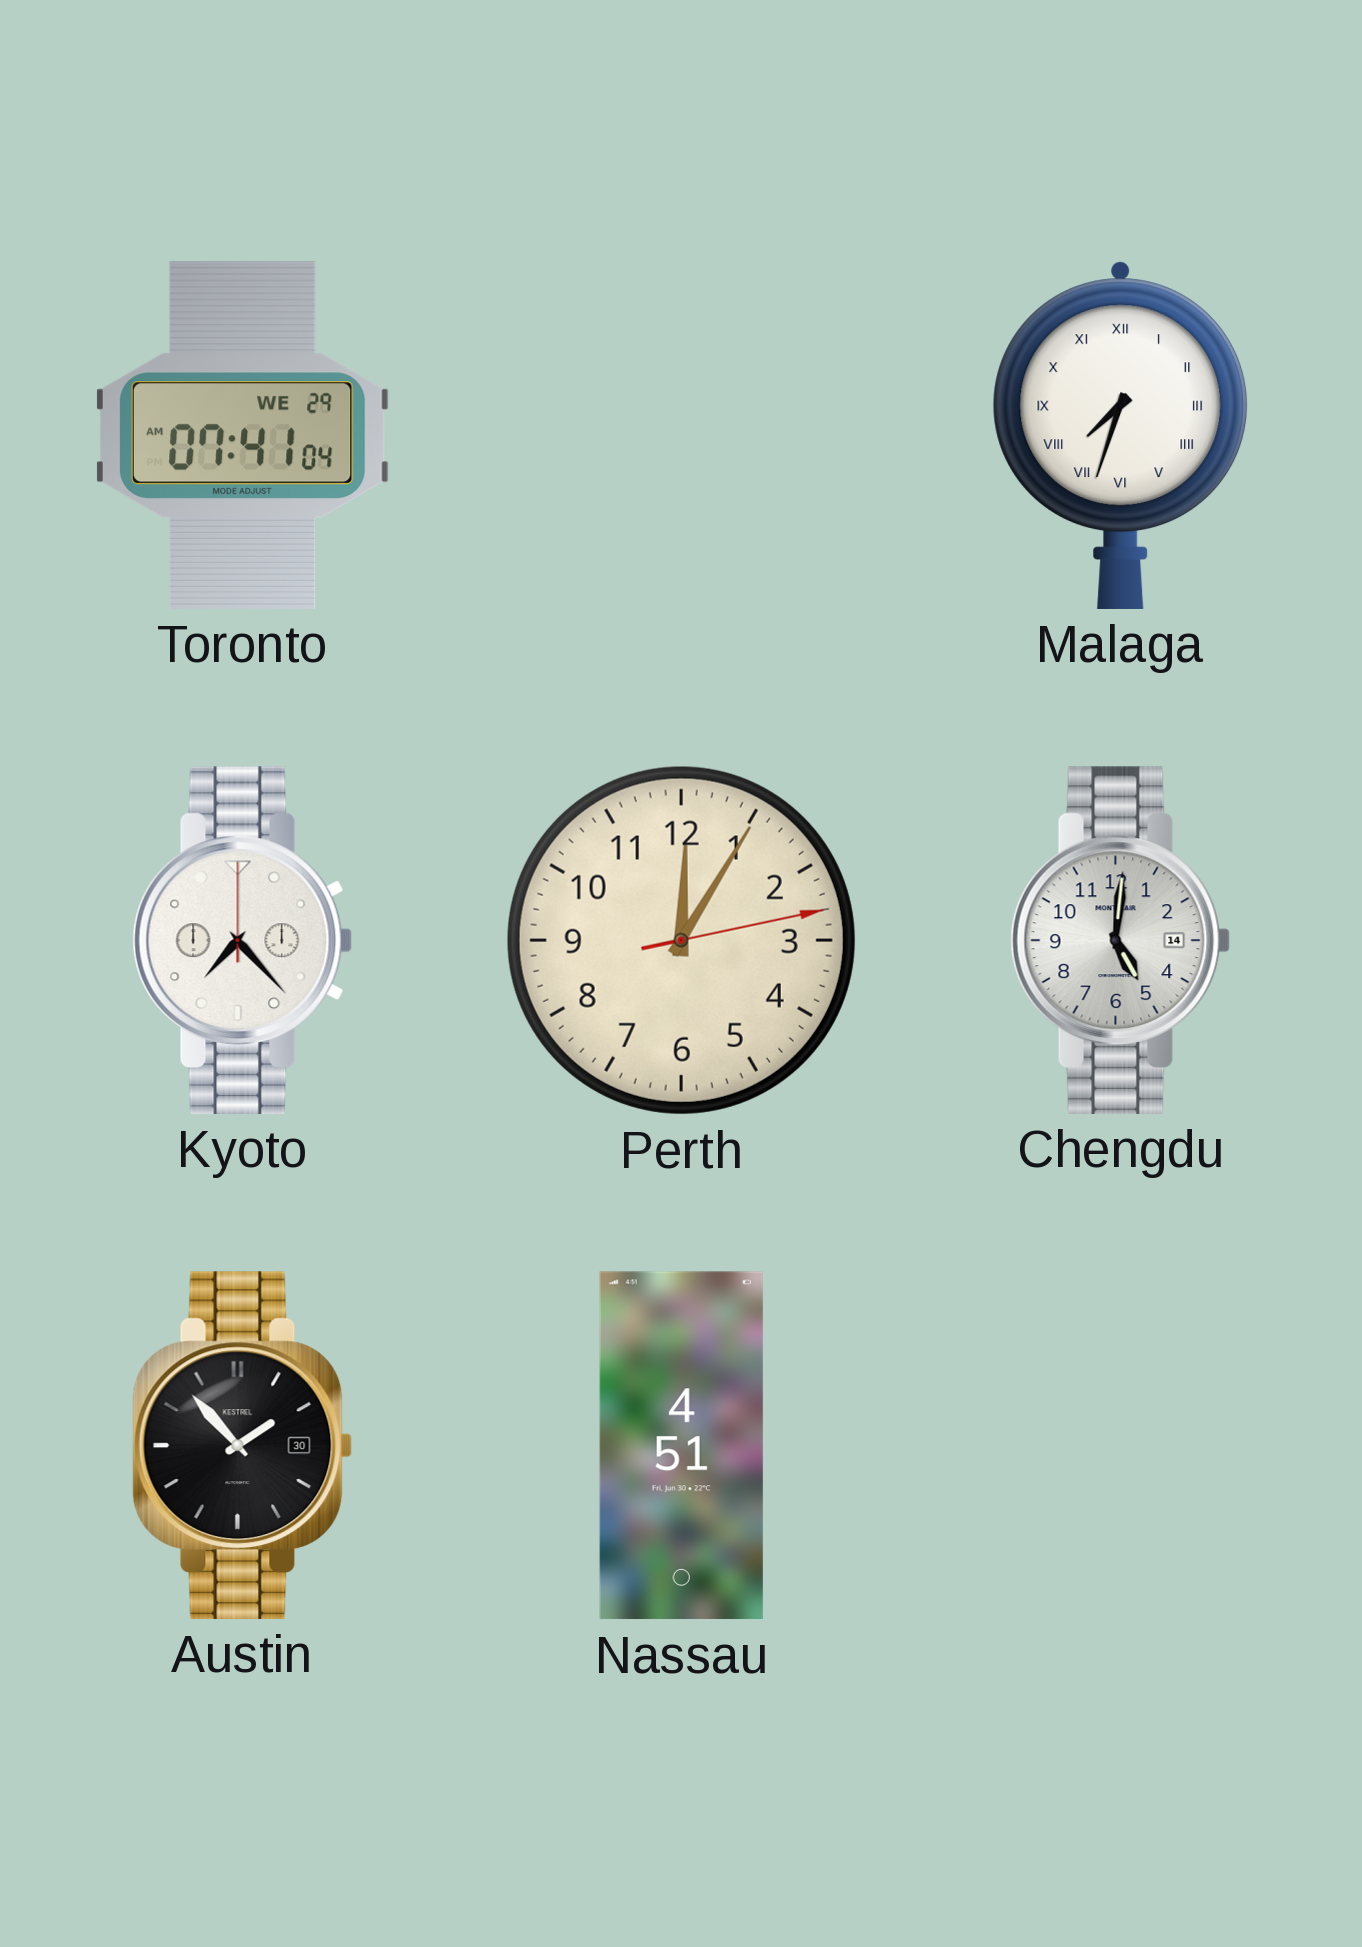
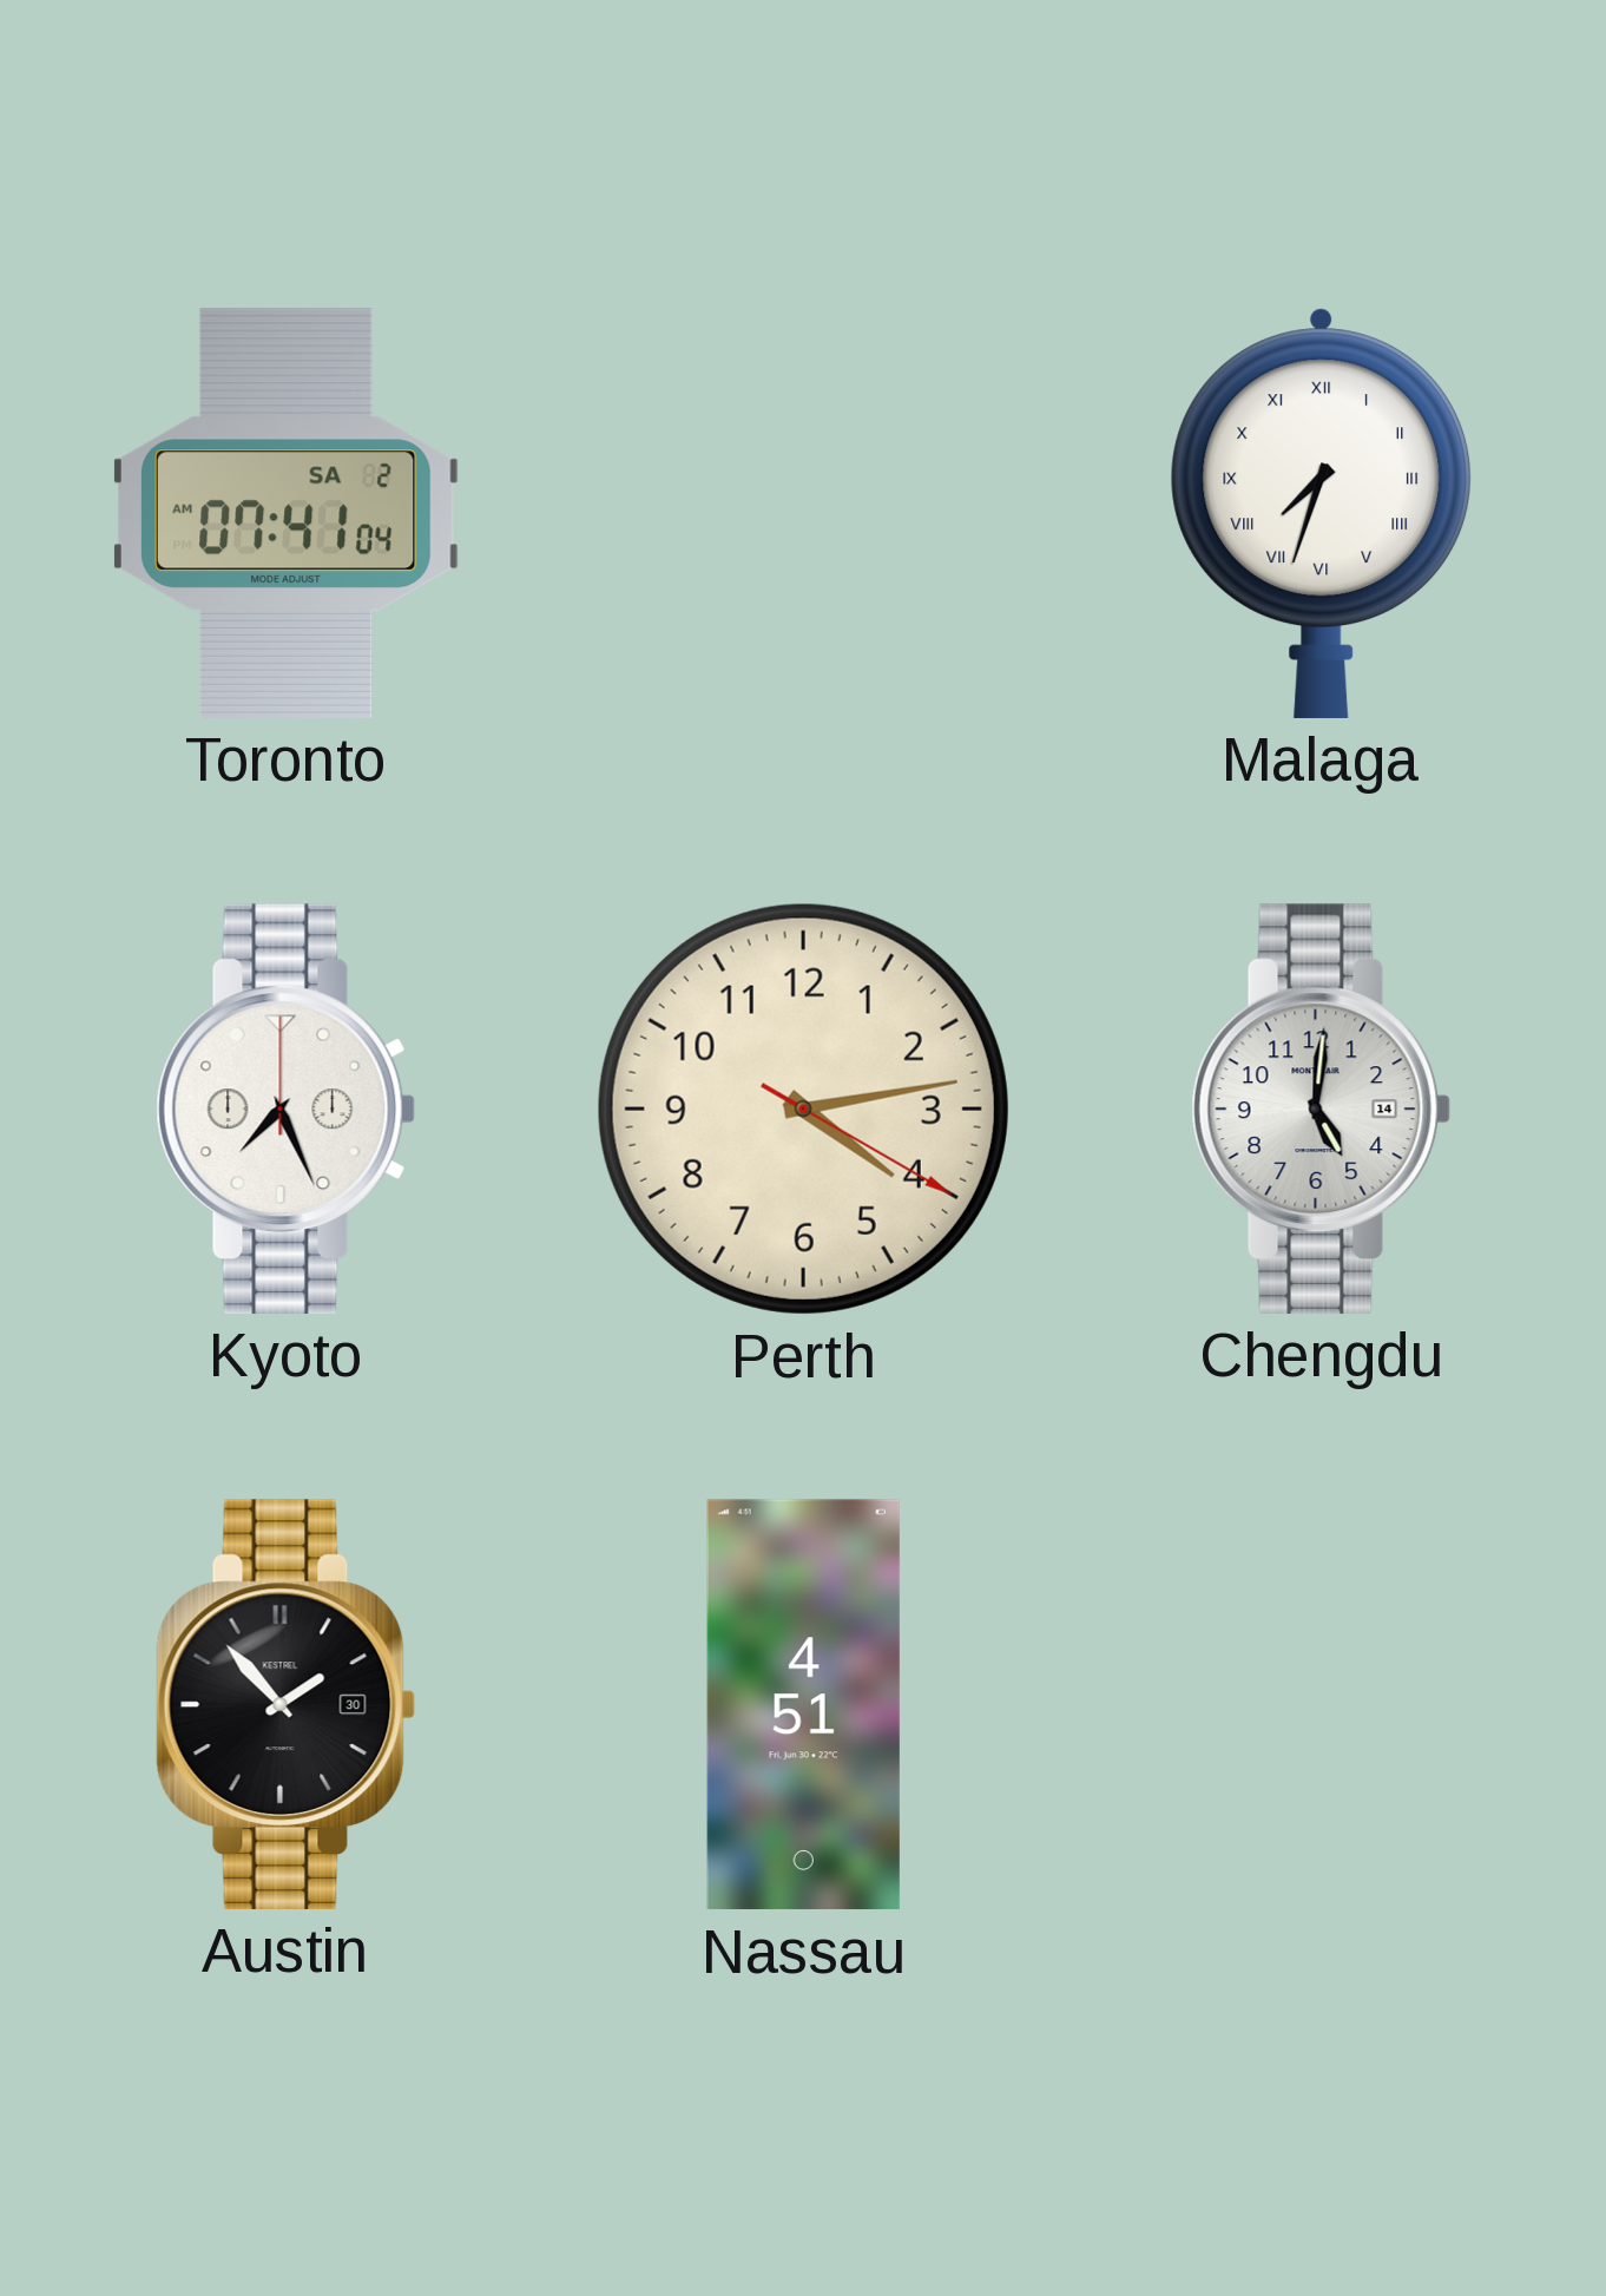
Toronto date: WE 29 -> SA 2
Kyoto: 7:23 -> 7:26
Perth: 12:05 -> 4:13
